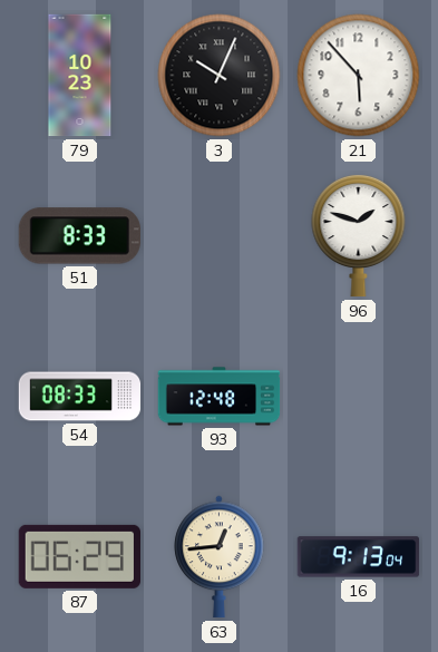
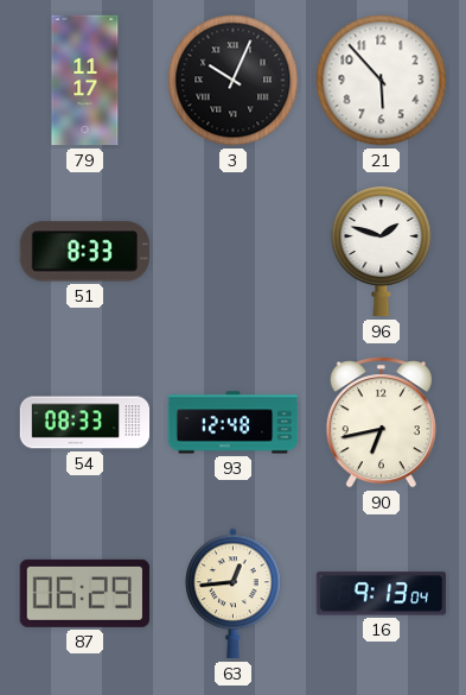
79: 10:23 -> 11:17
90: none -> 6:43
